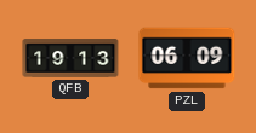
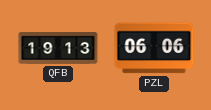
PZL: 06:09 -> 06:06
